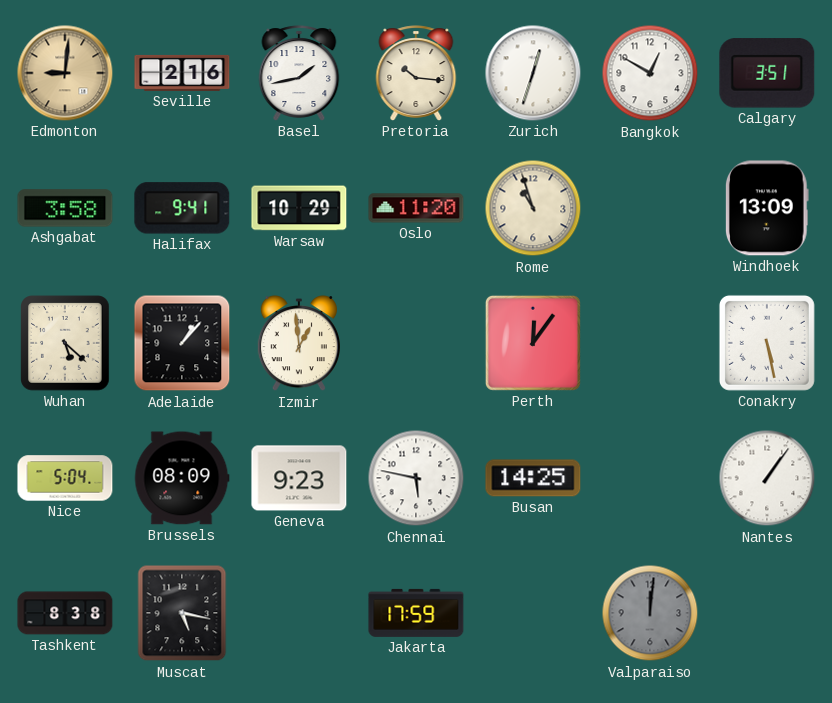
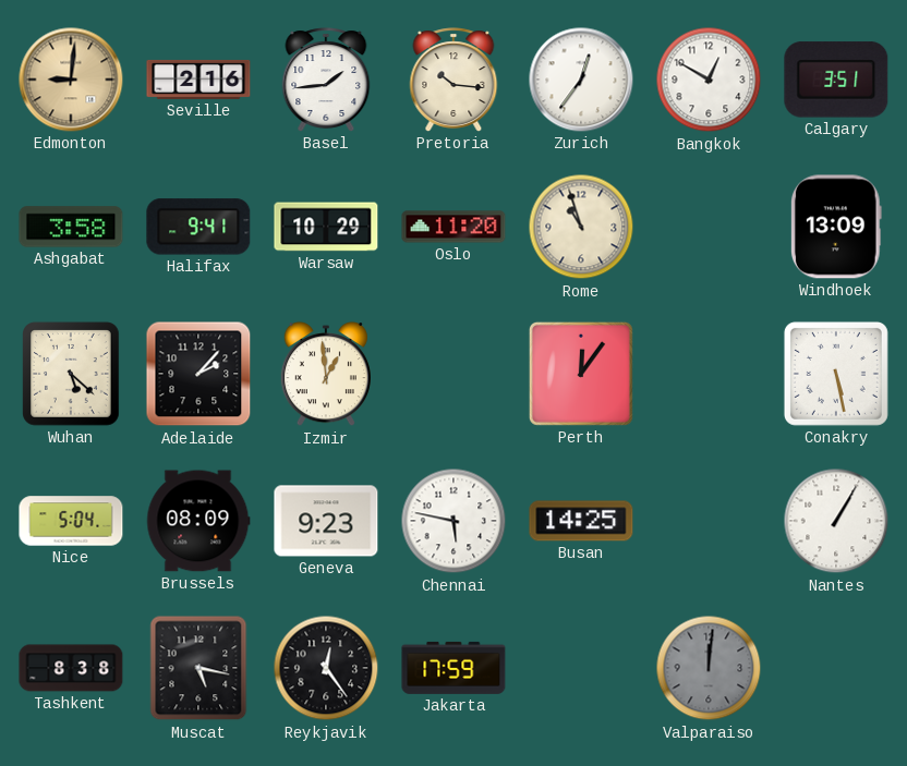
Basel: 1:43 -> 1:44
Zurich: 12:33 -> 12:36
Adelaide: 1:07 -> 2:07
Nantes: 1:06 -> 1:05
Reykjavik: none -> 12:24
